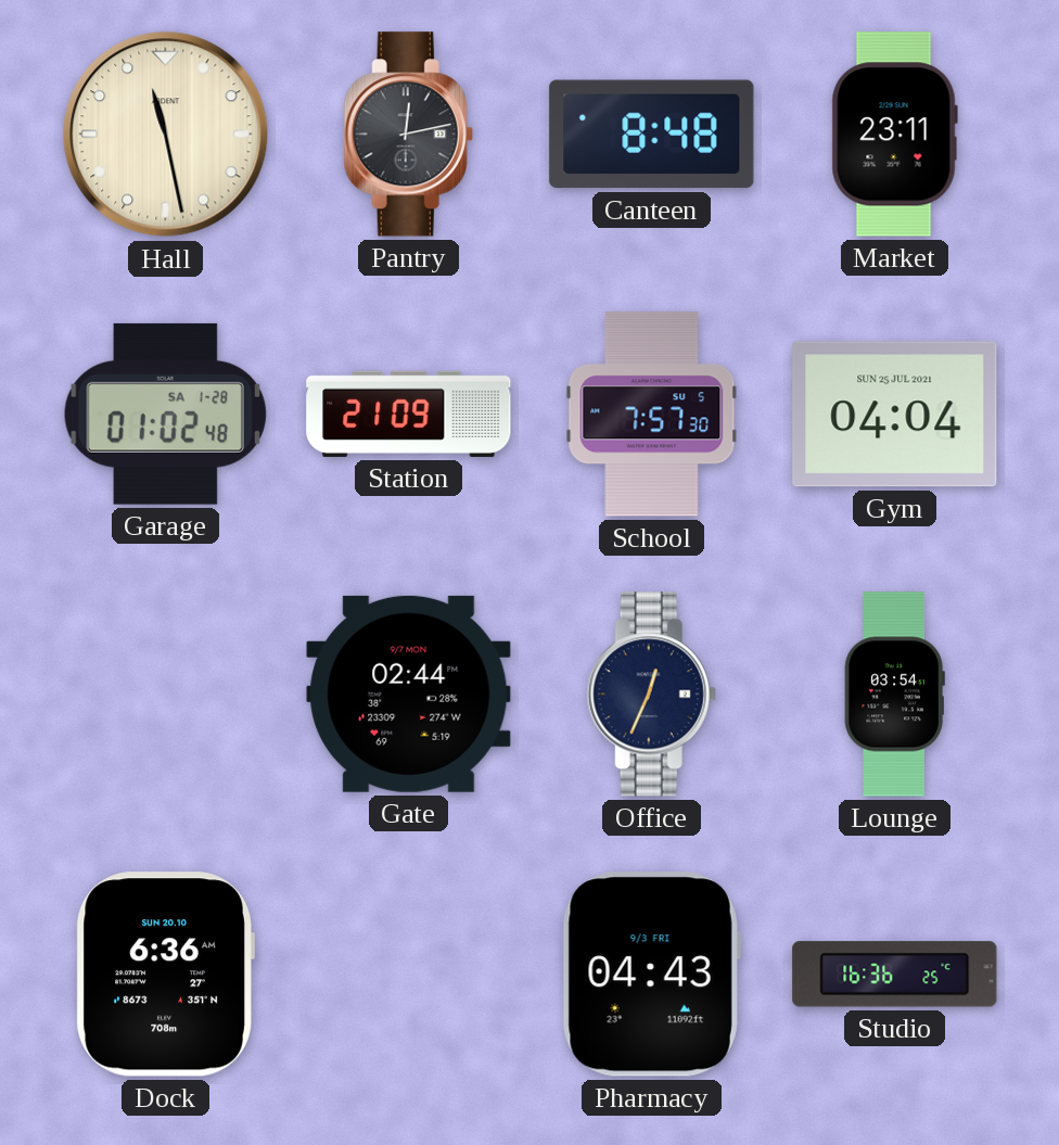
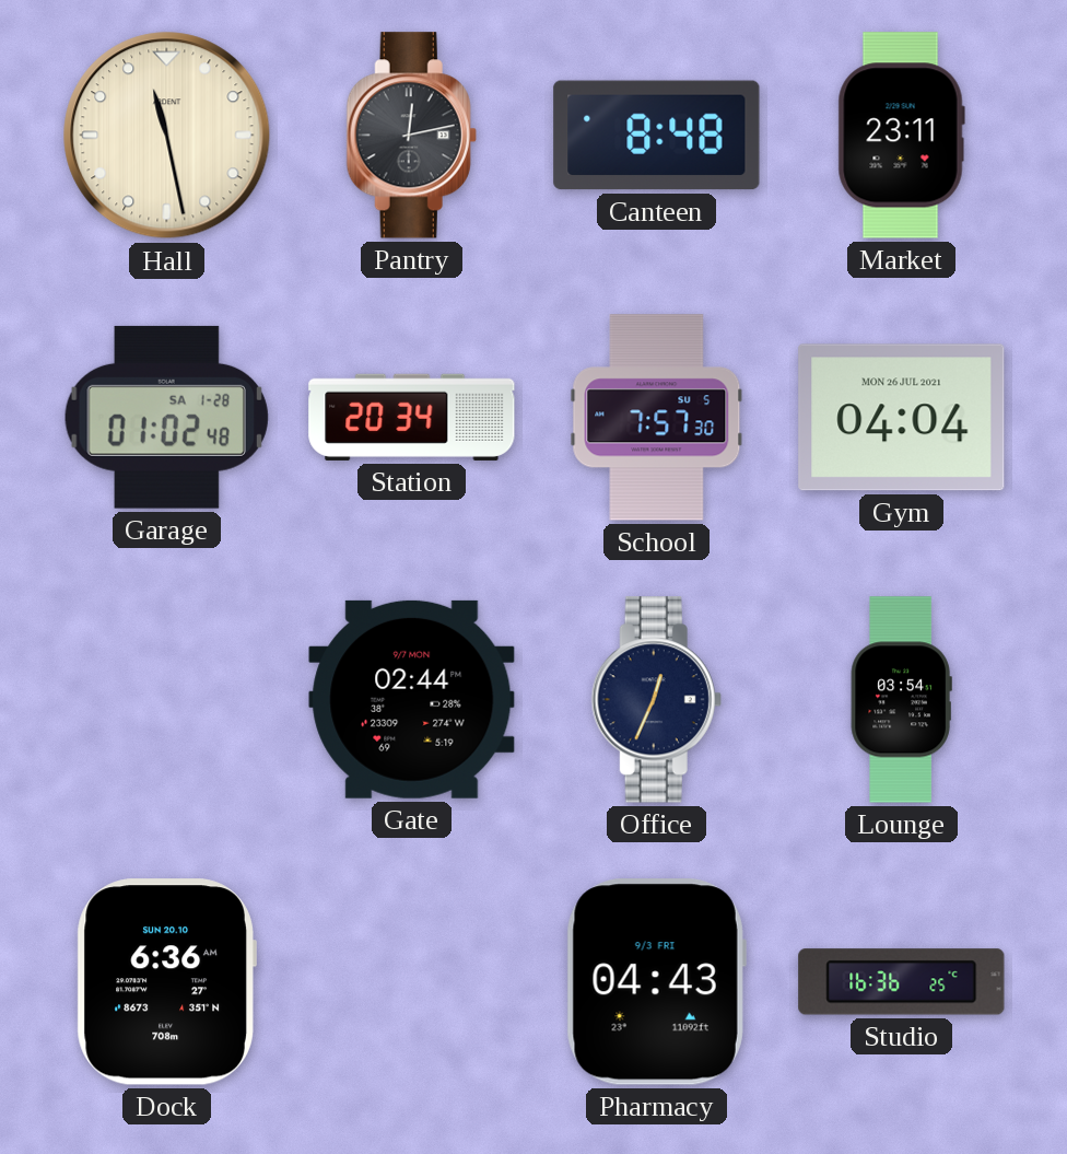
Station: 21:09 -> 20:34
Gym date: SUN 25 JUL 2021 -> MON 26 JUL 2021
